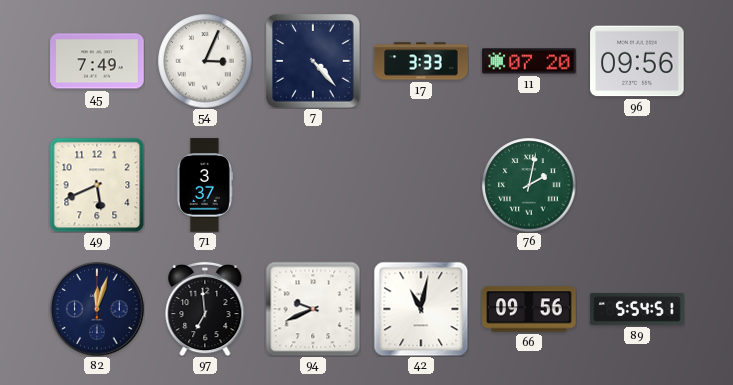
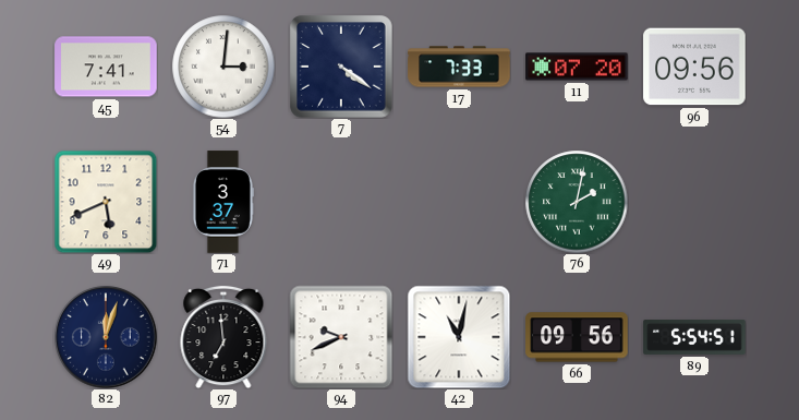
45: 7:49 -> 7:41
54: 3:04 -> 3:01
7: 4:23 -> 4:21
17: 3:33 -> 7:33
